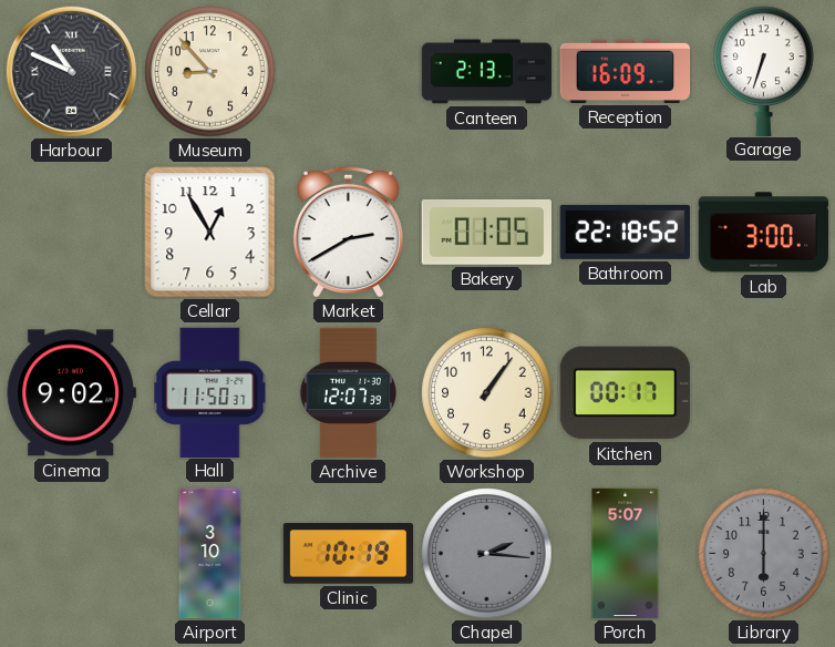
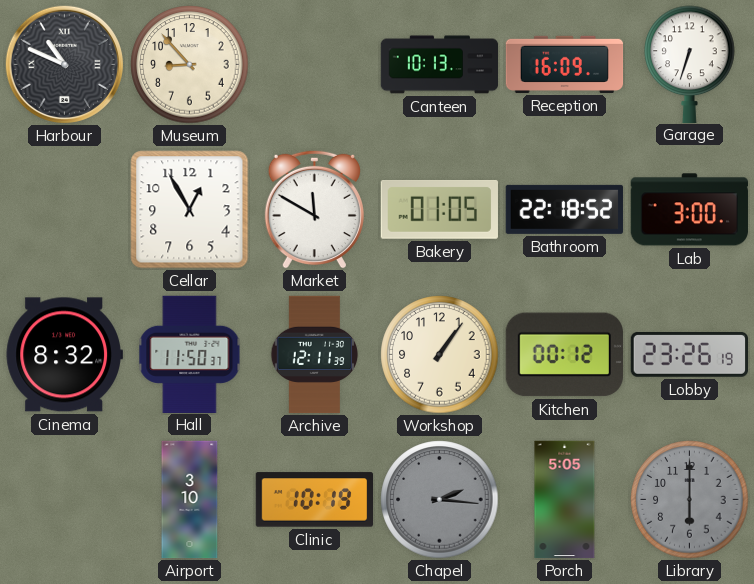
Canteen: 2:13 -> 10:13
Market: 2:40 -> 11:50
Cinema: 9:02 -> 8:32
Archive: 12:07 -> 12:11
Kitchen: 00:17 -> 00:12
Lobby: none -> 23:26
Porch: 5:07 -> 5:05
